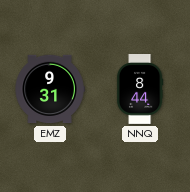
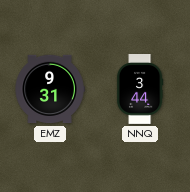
NNQ: 8:44 -> 3:44
